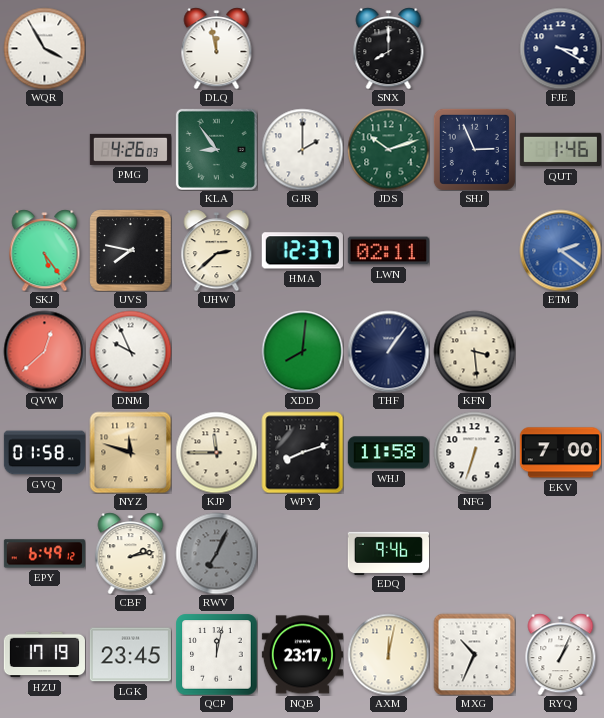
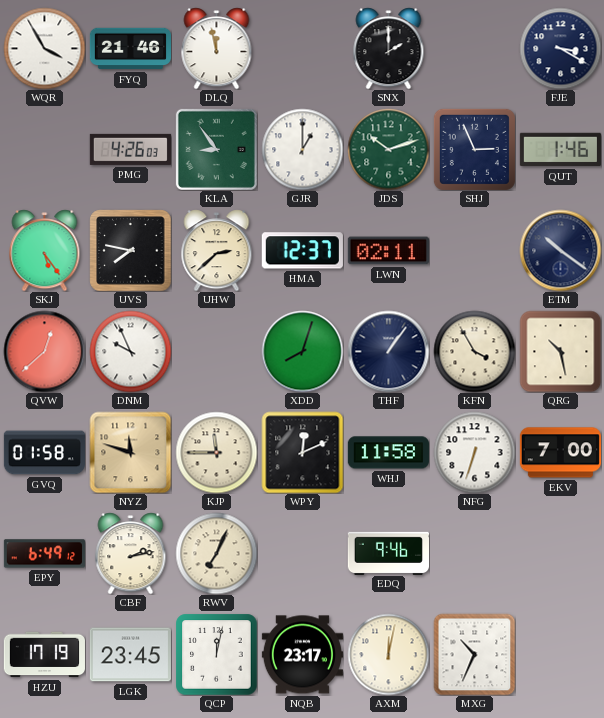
FYQ: none -> 21:46
SNX: 8:00 -> 2:00
GJR: 2:00 -> 1:00
ETM: 2:21 -> 10:21
ETM dial: blue -> navy
XDD: 8:01 -> 8:03
KFN: 3:29 -> 3:55
QRG: none -> 10:28
WPY: 8:12 -> 12:11
RWV dial: grey -> cream
RYQ: 1:04 -> none
